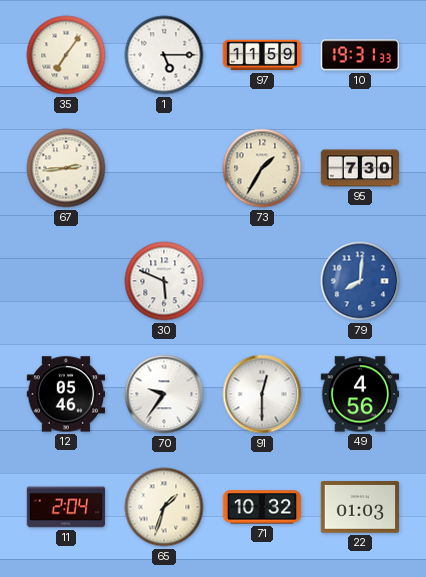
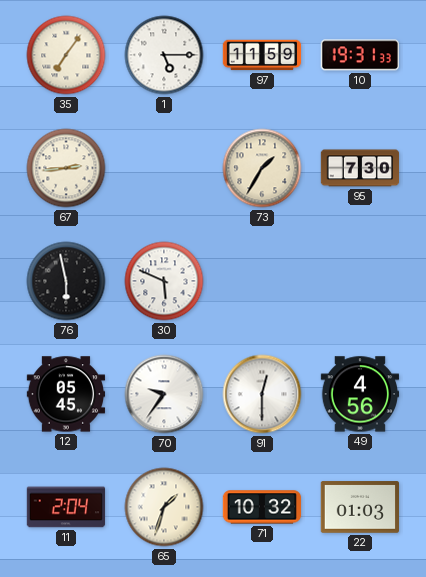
76: none -> 5:58
79: 8:01 -> none
12: 05:46 -> 05:45
